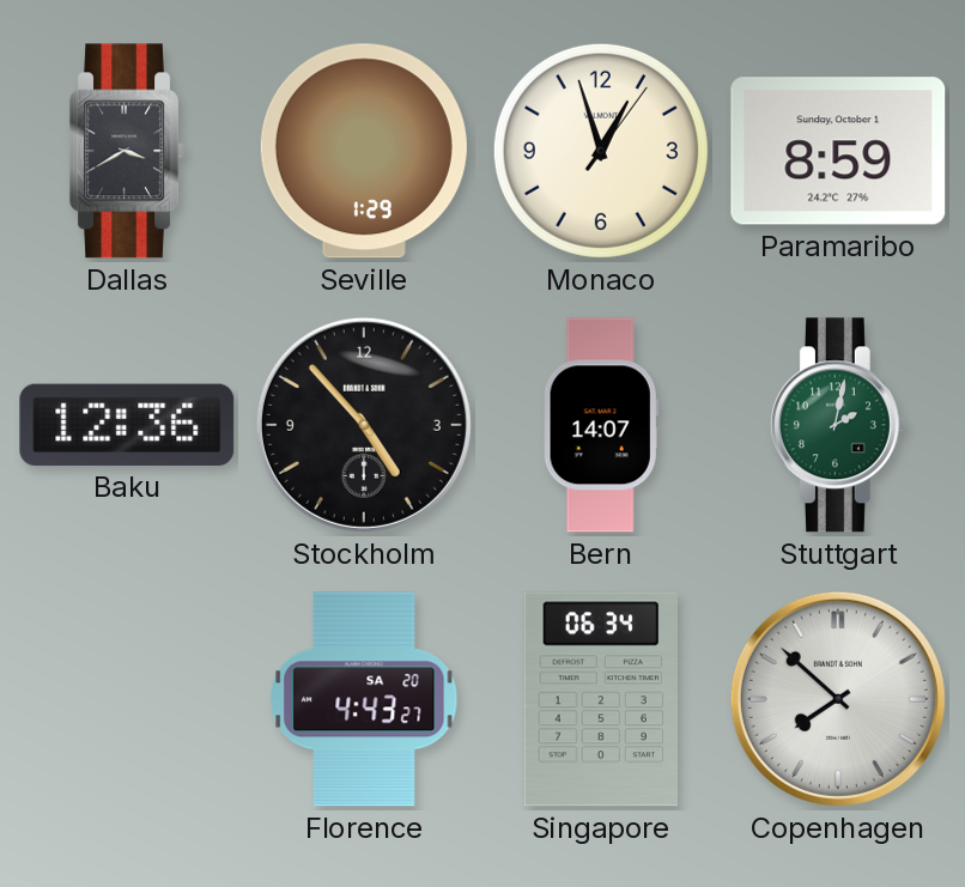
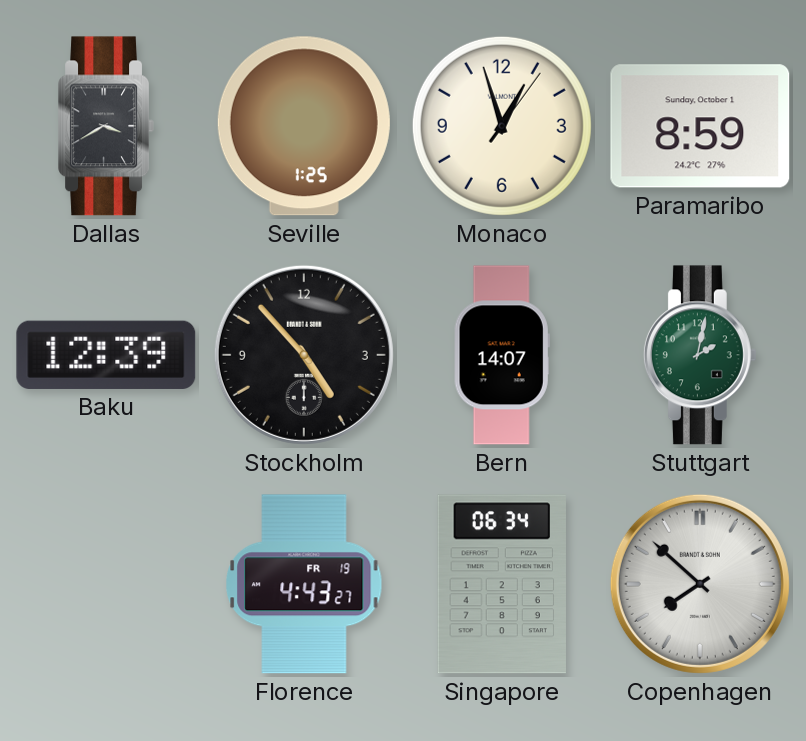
Seville: 1:29 -> 1:25
Baku: 12:36 -> 12:39
Florence date: SA 20 -> FR 19
